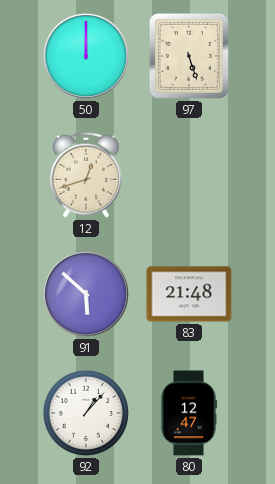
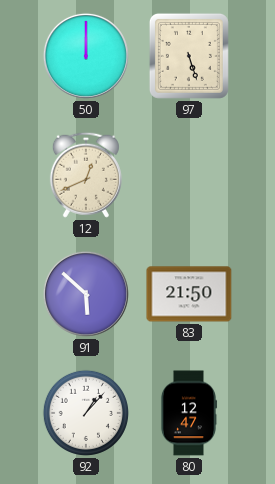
12: 12:42 -> 12:41
83: 21:48 -> 21:50
